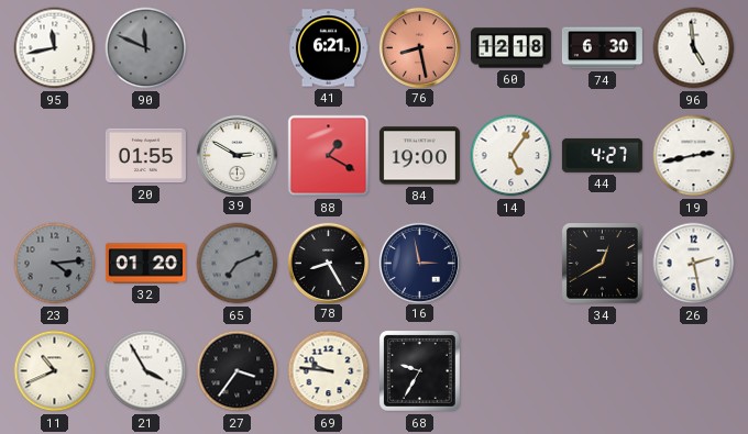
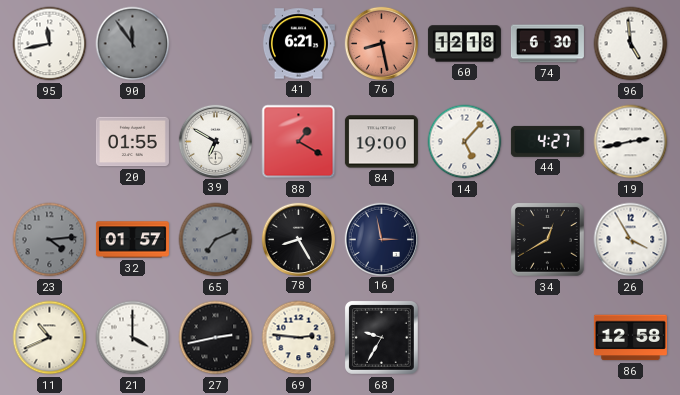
90: 11:49 -> 11:54
39: 2:50 -> 6:50
14: 5:06 -> 5:07
32: 01:20 -> 01:57
26: 2:28 -> 3:55
21: 3:55 -> 4:00
27: 3:36 -> 2:43
69: 9:46 -> 2:46
86: none -> 12:58
